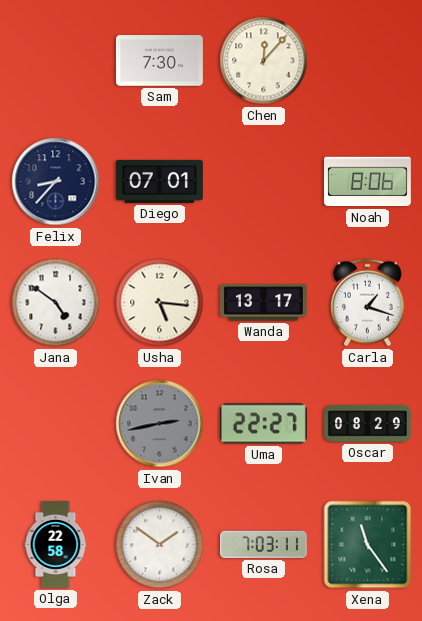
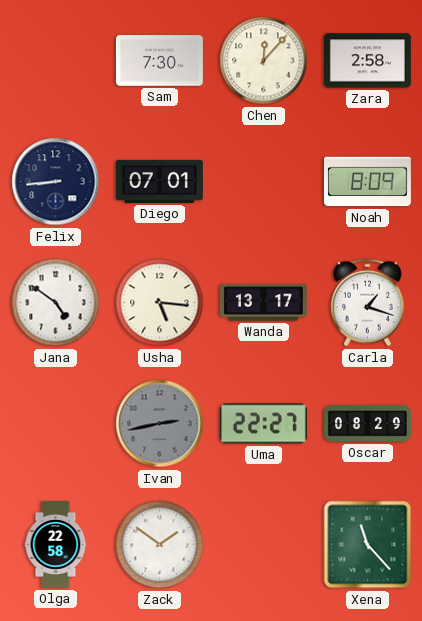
Zara: none -> 2:58
Felix: 8:37 -> 8:44
Noah: 8:06 -> 8:09
Rosa: 7:03 -> none
Xena: 11:24 -> 11:23
